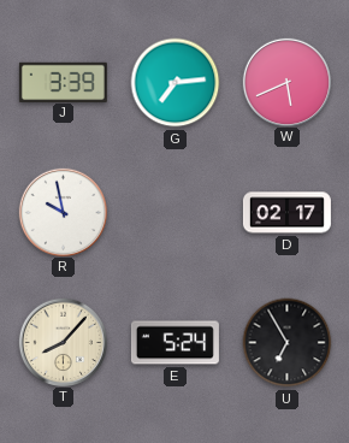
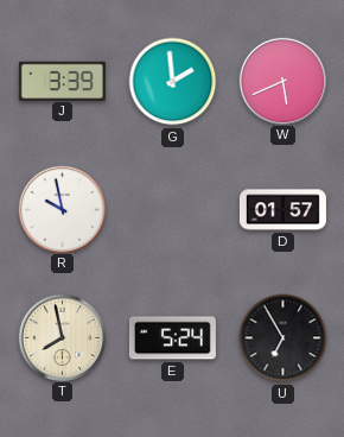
G: 7:14 -> 1:59
D: 02:17 -> 01:57
T: 8:07 -> 7:58
